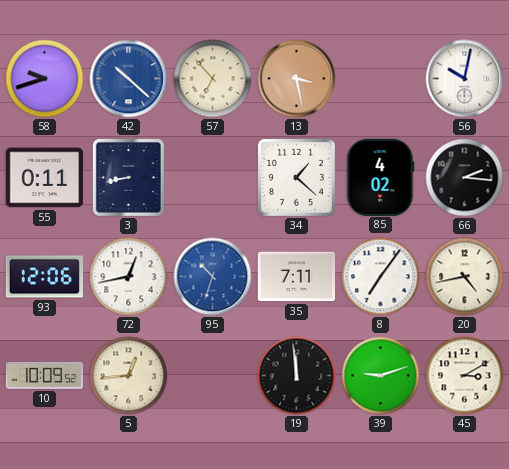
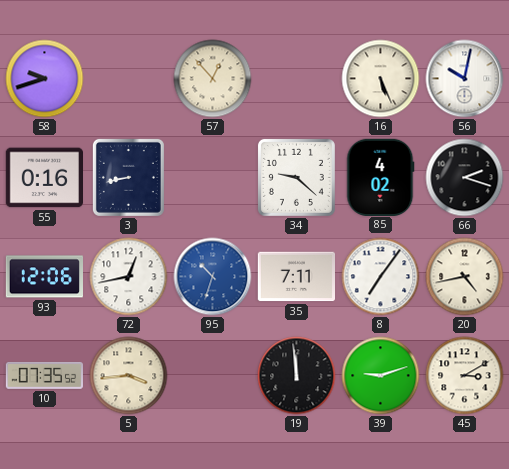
42: 10:22 -> none
57: 6:53 -> 12:53
13: 3:28 -> none
16: none -> 5:26
55: 0:11 -> 0:16
34: 1:22 -> 9:22
66: 2:16 -> 2:18
10: 10:09 -> 07:35
5: 12:44 -> 3:44
